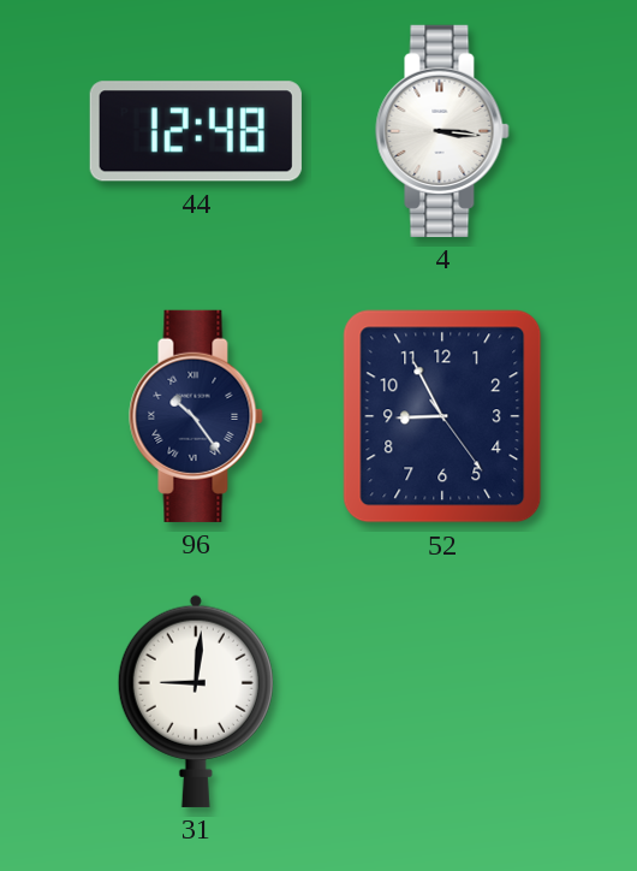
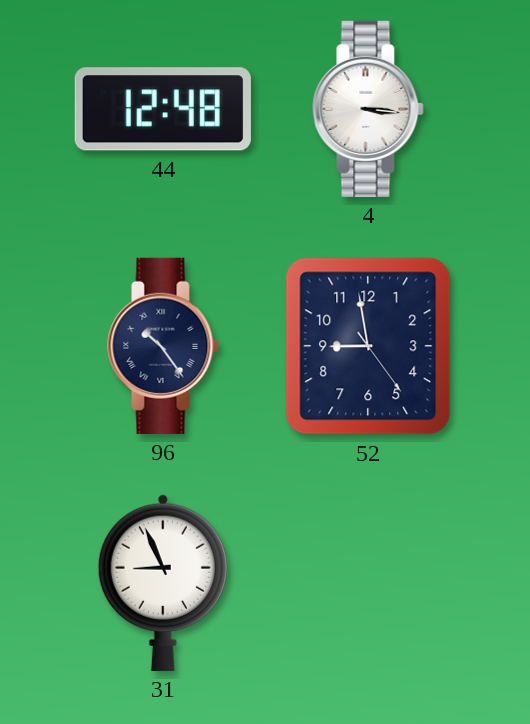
52: 8:55 -> 8:58
31: 9:01 -> 8:56
